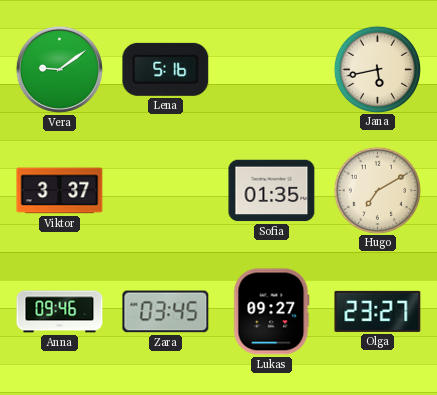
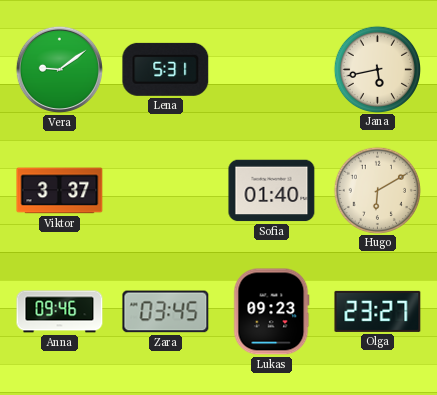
Lena: 5:16 -> 5:31
Sofia: 01:35 -> 01:40
Hugo: 7:10 -> 6:10
Lukas: 09:27 -> 09:23
